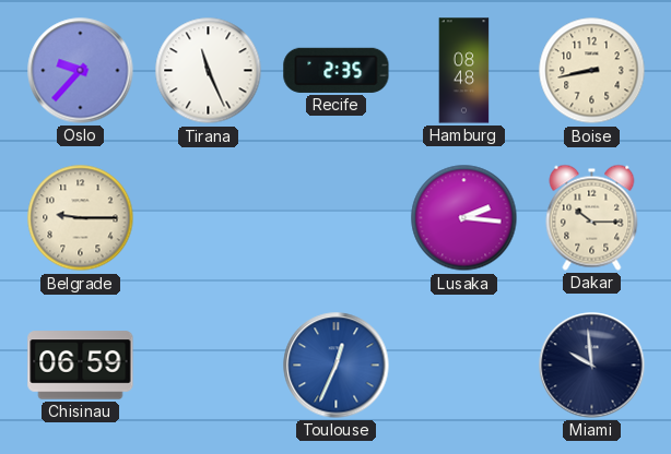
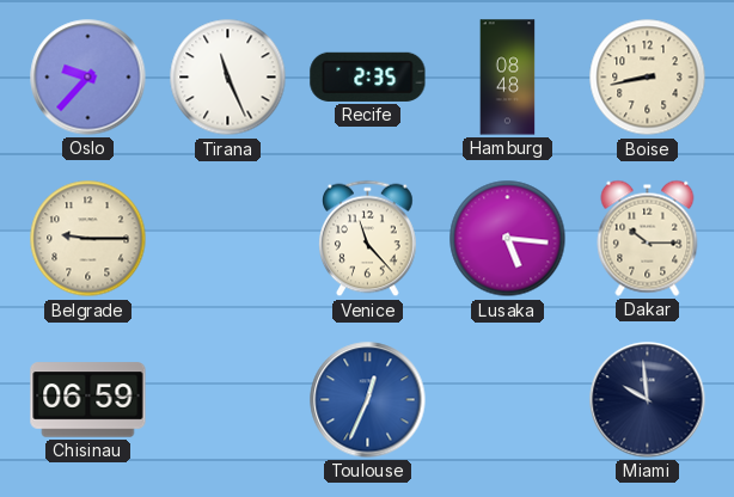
Venice: none -> 11:23
Lusaka: 2:16 -> 5:16
